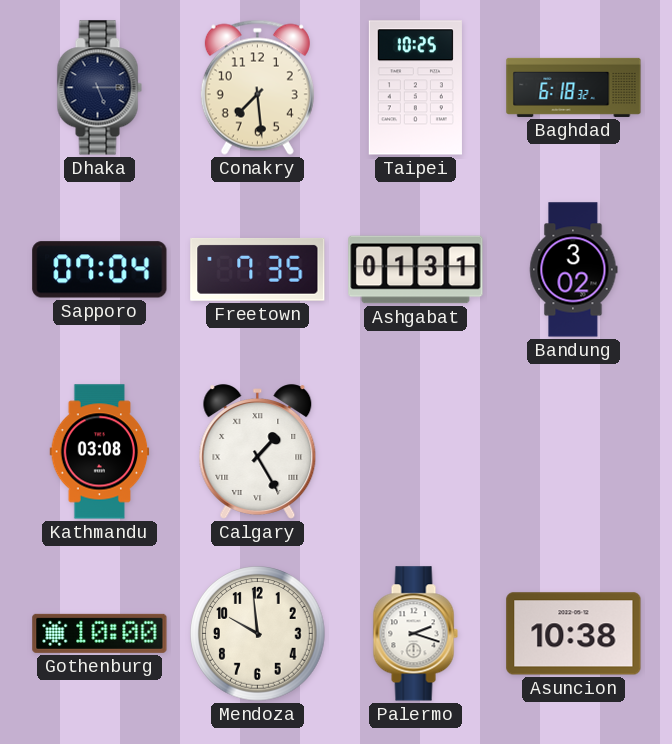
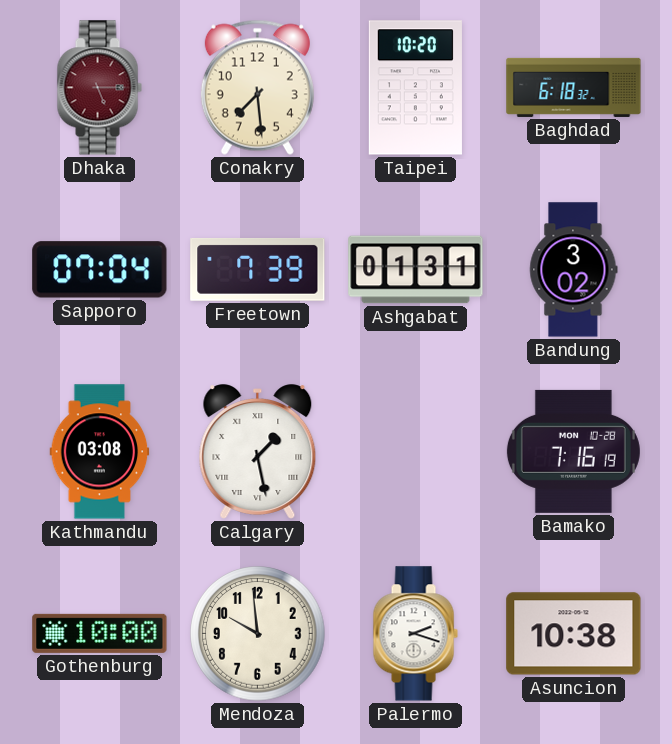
Dhaka dial: navy -> burgundy
Taipei: 10:25 -> 10:20
Freetown: 7:35 -> 7:39
Calgary: 1:25 -> 1:28
Bamako: none -> 7:16
